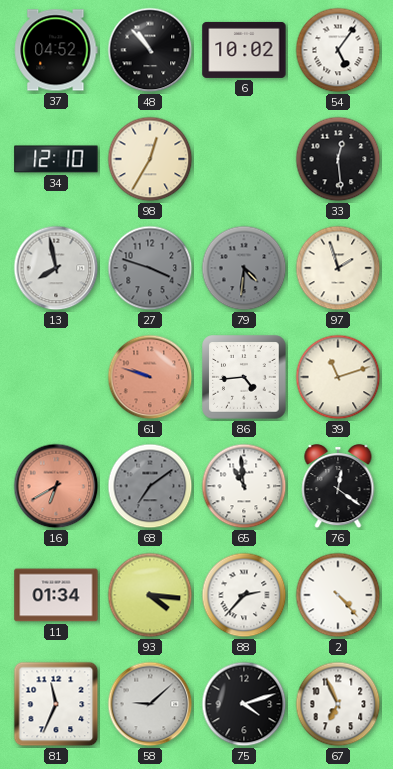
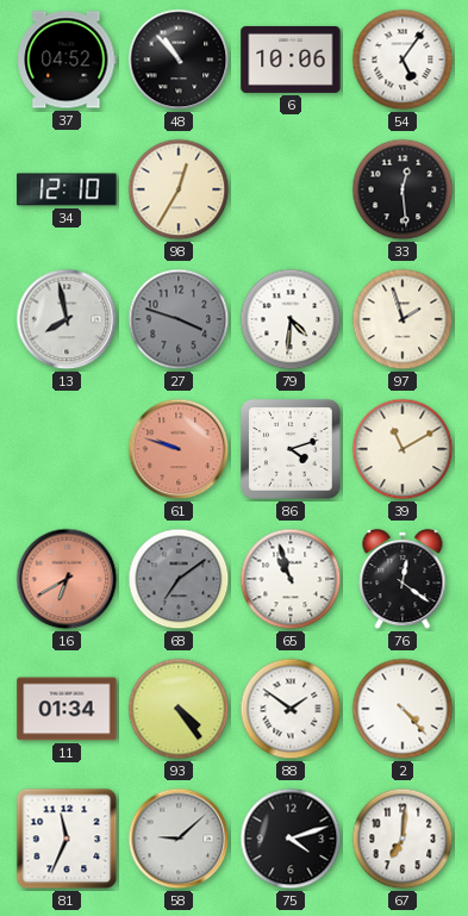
6: 10:02 -> 10:06
79 dial: grey -> white
86: 4:44 -> 4:12
39: 11:12 -> 11:10
65: 10:59 -> 10:57
93: 4:16 -> 4:24
88: 2:37 -> 1:51
67: 6:56 -> 7:01
